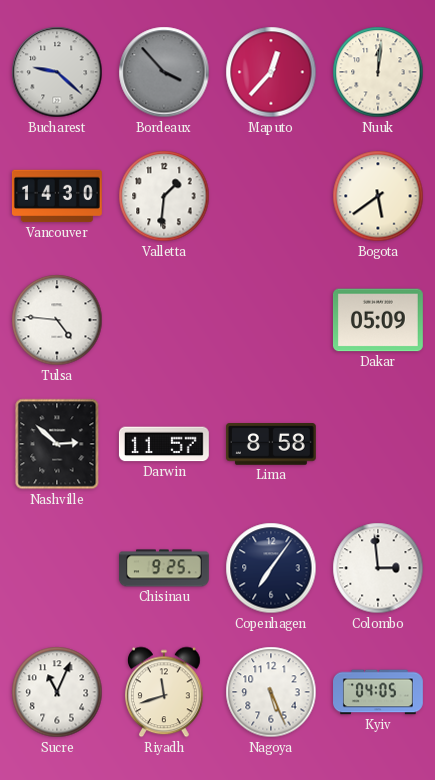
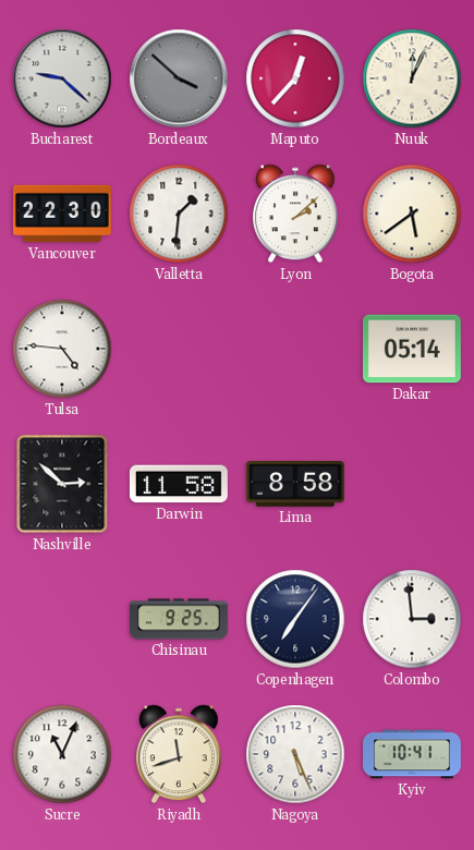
Bordeaux: 3:53 -> 3:52
Nuuk: 12:01 -> 12:04
Vancouver: 14:30 -> 22:30
Lyon: none -> 2:08
Dakar: 05:09 -> 05:14
Darwin: 11:57 -> 11:58
Kyiv: 04:05 -> 10:41
